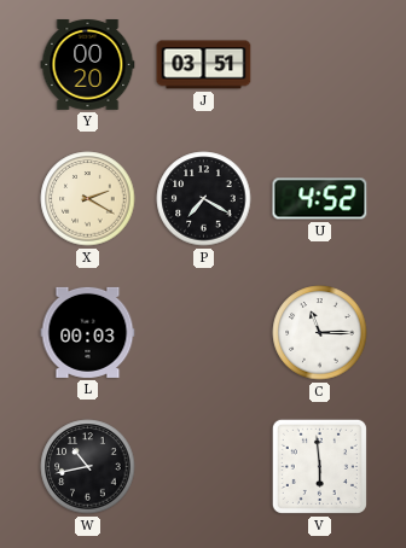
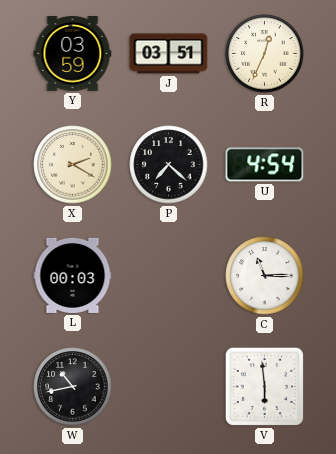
Y: 00:20 -> 03:59
R: none -> 12:34
P: 7:20 -> 7:22
U: 4:52 -> 4:54
